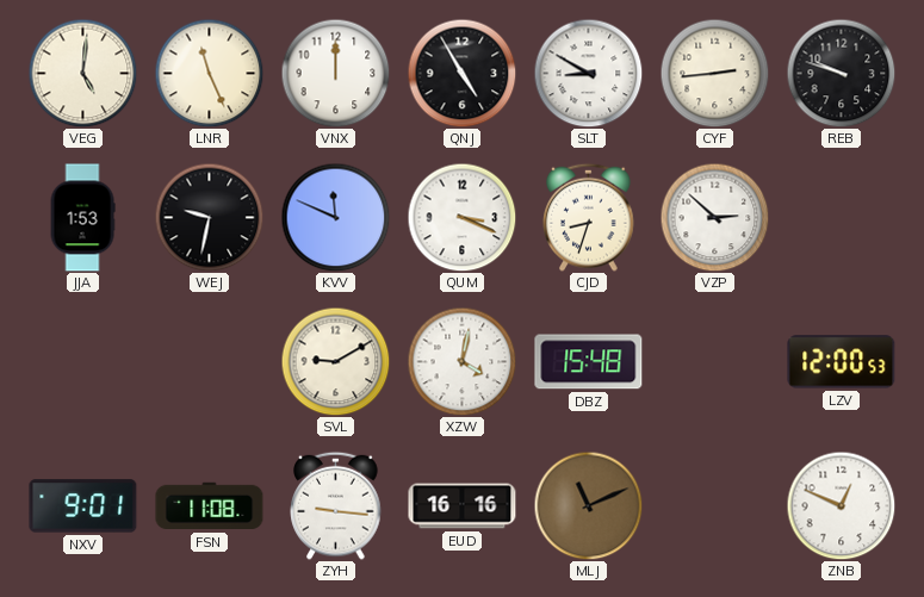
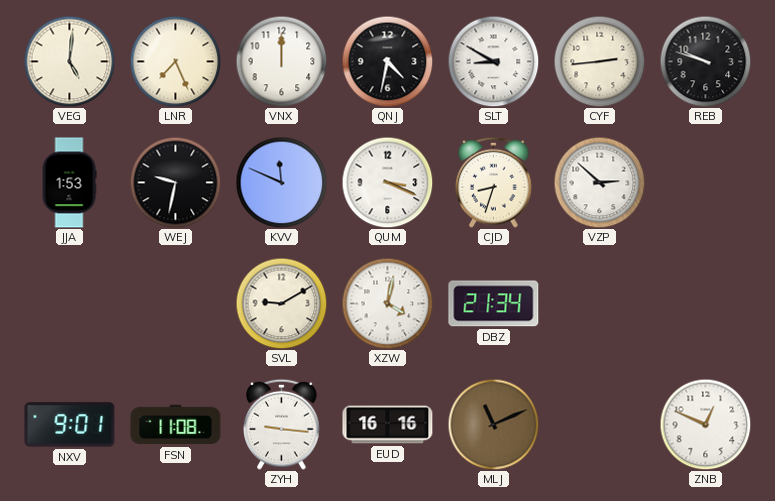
LNR: 11:26 -> 7:26
QNJ: 4:55 -> 4:32
DBZ: 15:48 -> 21:34
LZV: 12:00 -> none
